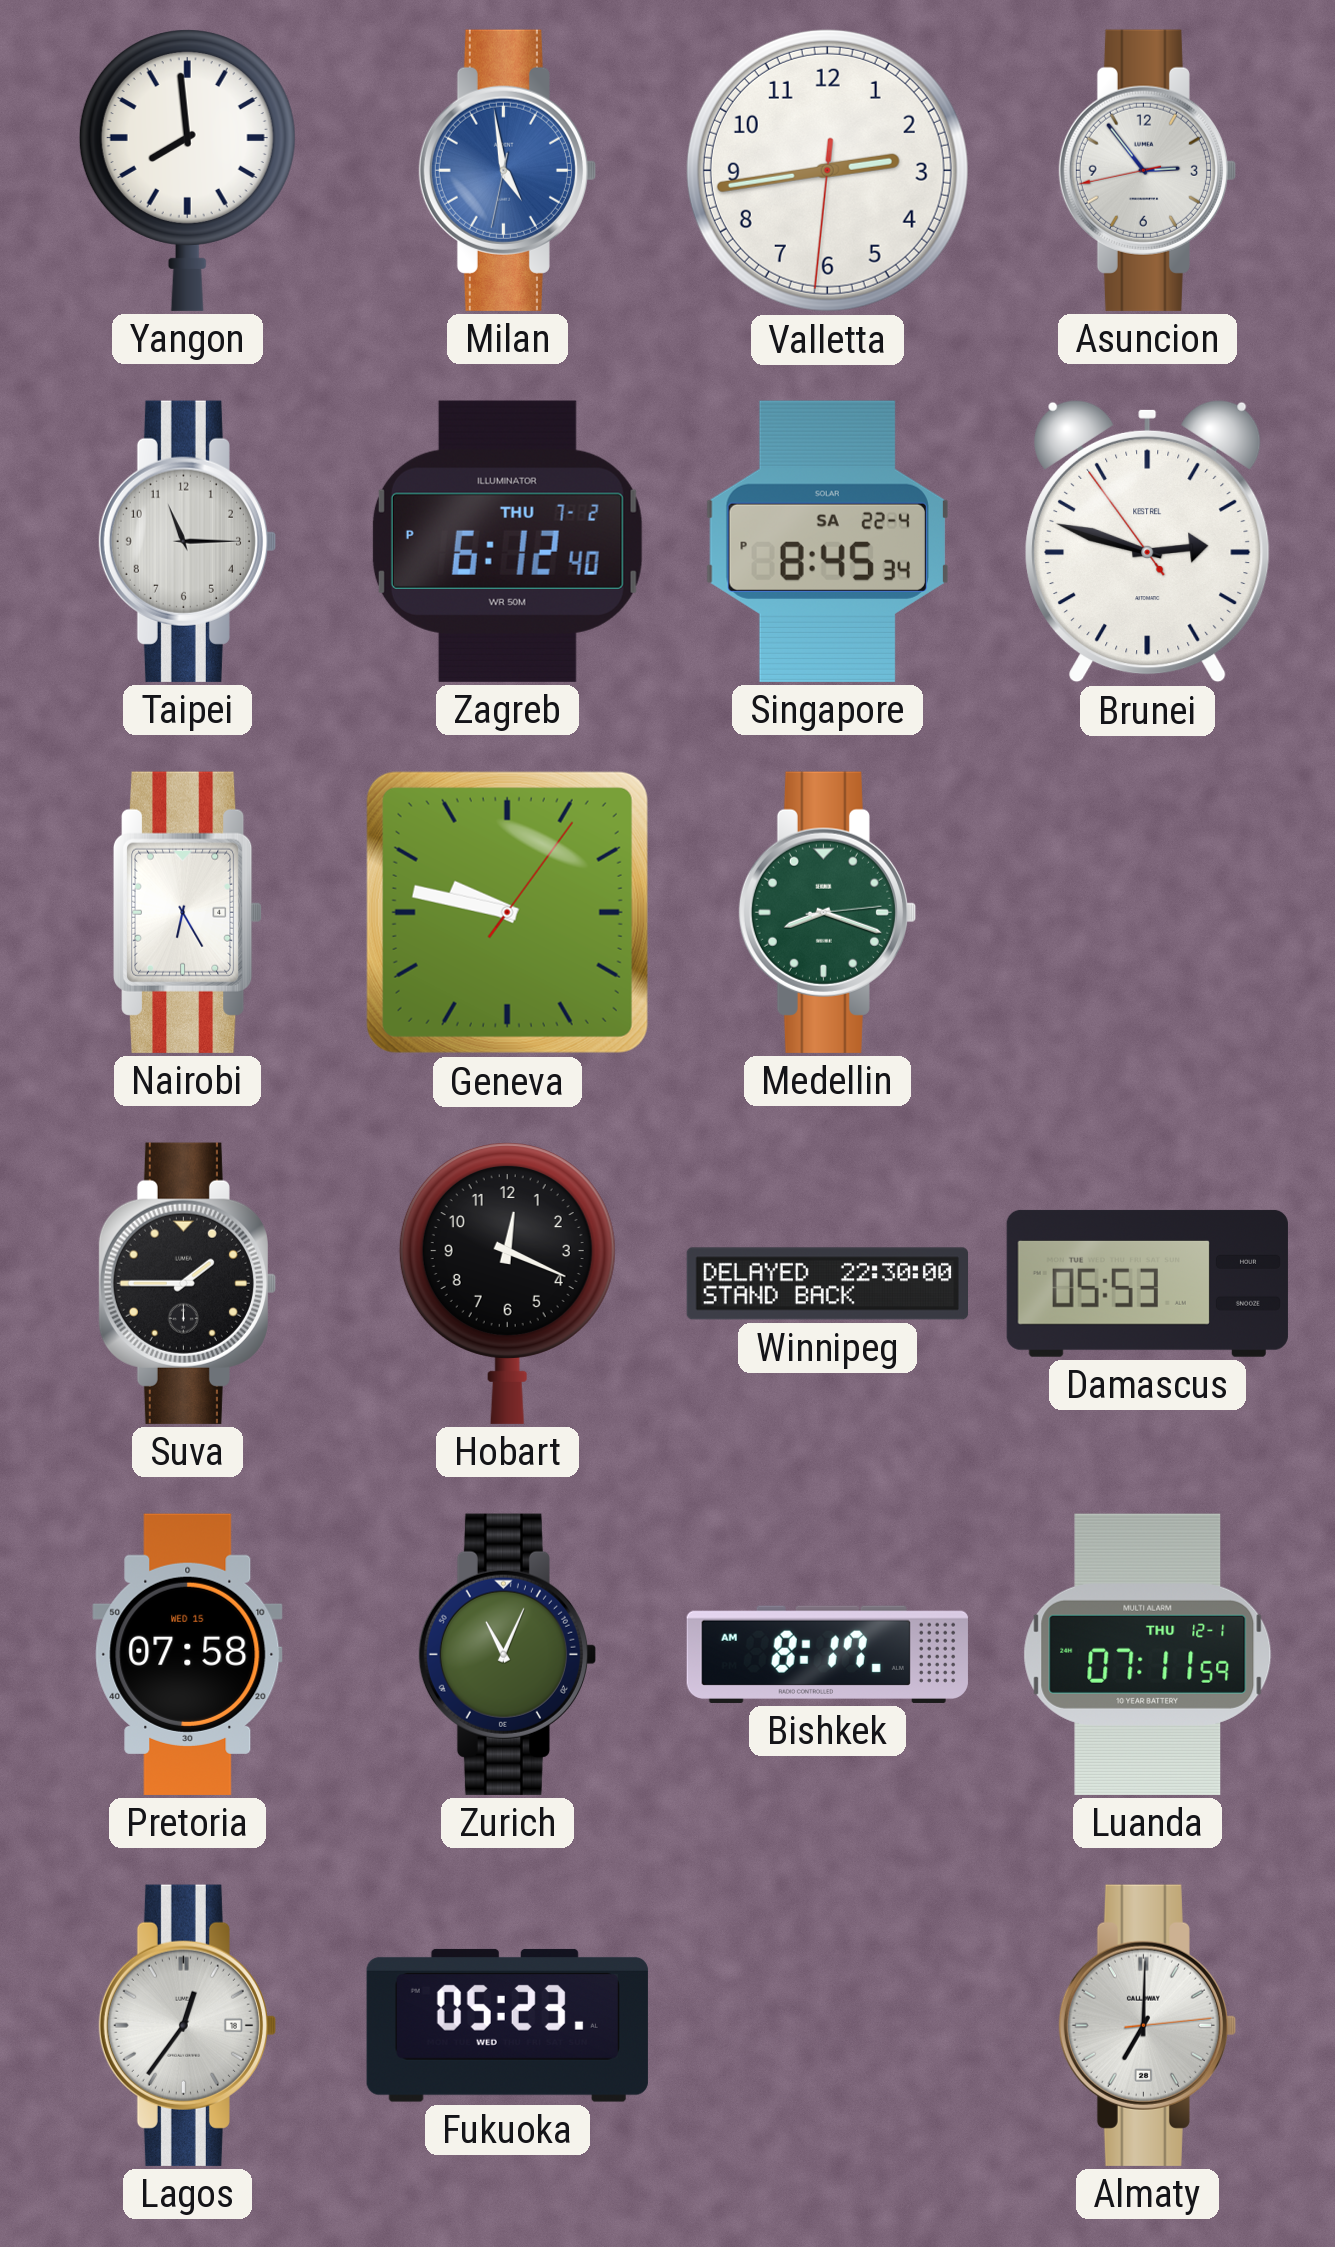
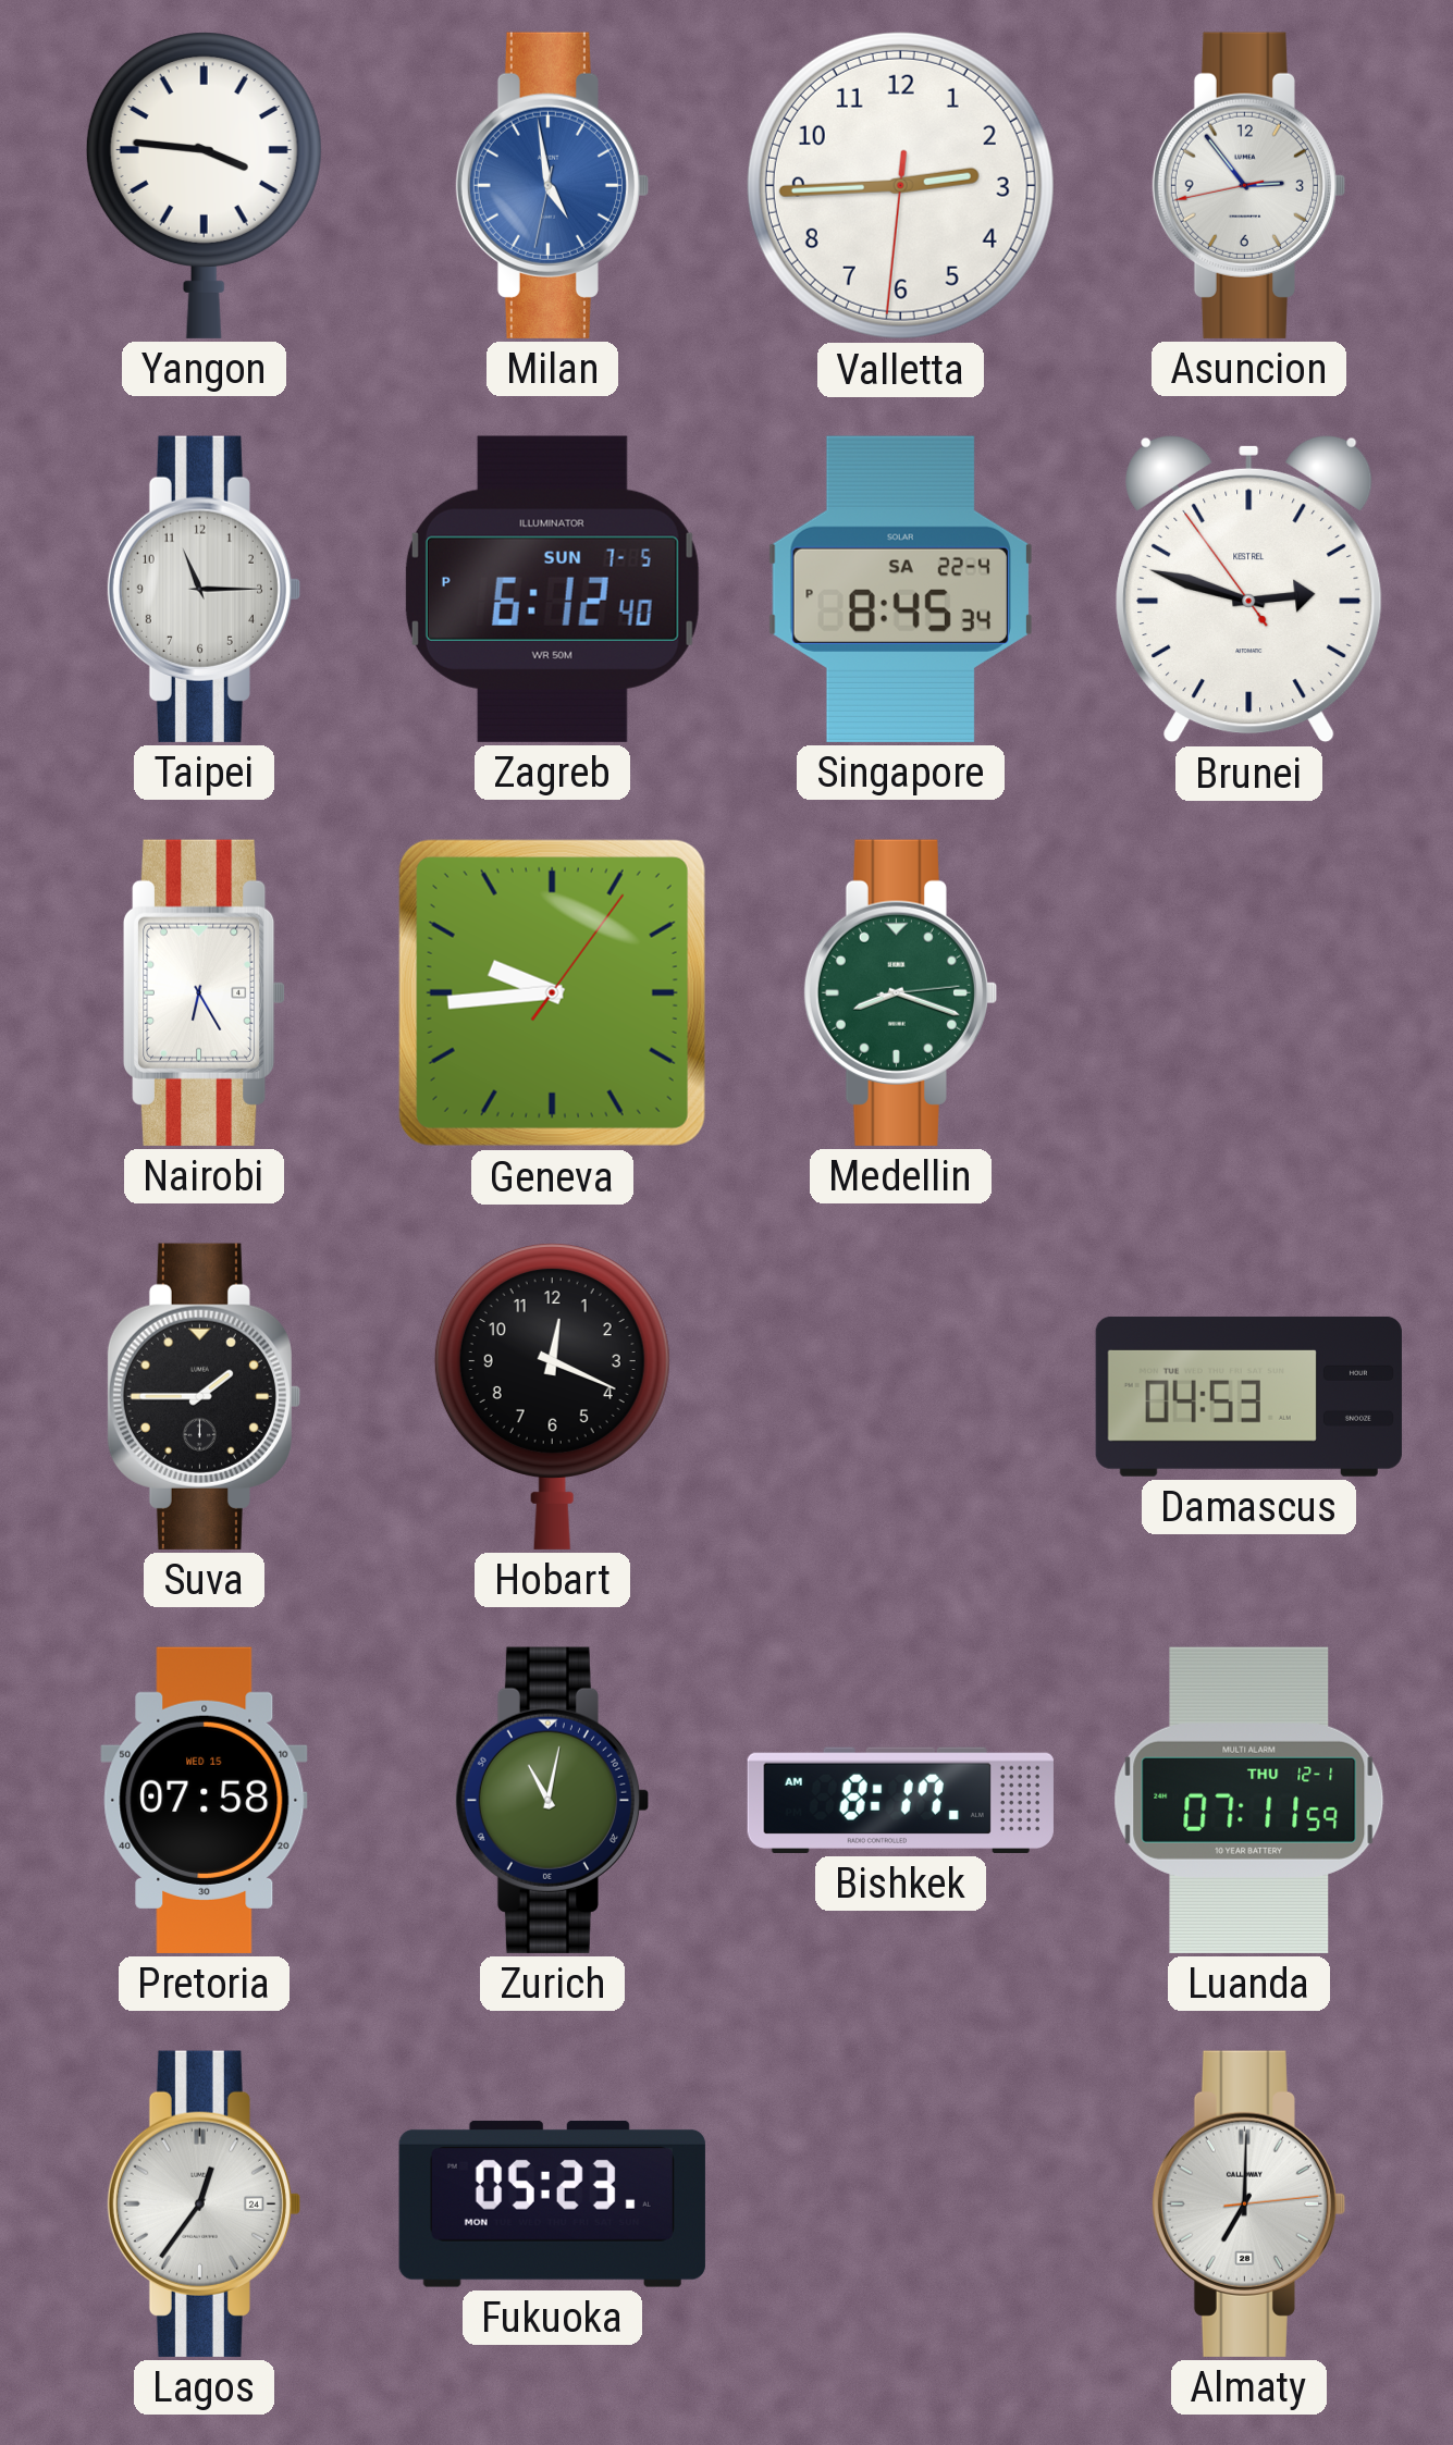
Yangon: 7:59 -> 3:46
Valletta: 2:43 -> 2:44
Zagreb date: THU 7-2 -> SUN 7-5
Geneva: 9:47 -> 9:44
Winnipeg: 22:30 -> none
Damascus: 05:53 -> 04:53
Zurich: 11:04 -> 11:02
Lagos date: 18 -> 24
Fukuoka date: WED -> MON
